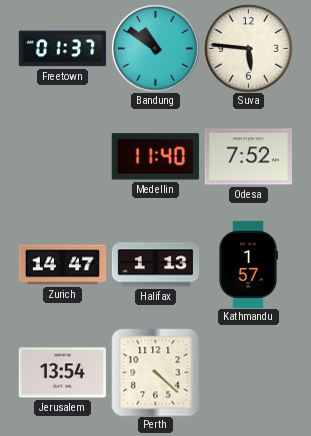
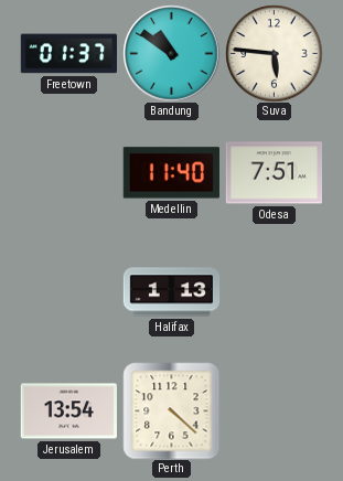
Odesa: 7:52 -> 7:51
Zurich: 14:47 -> none
Kathmandu: 1:57 -> none
